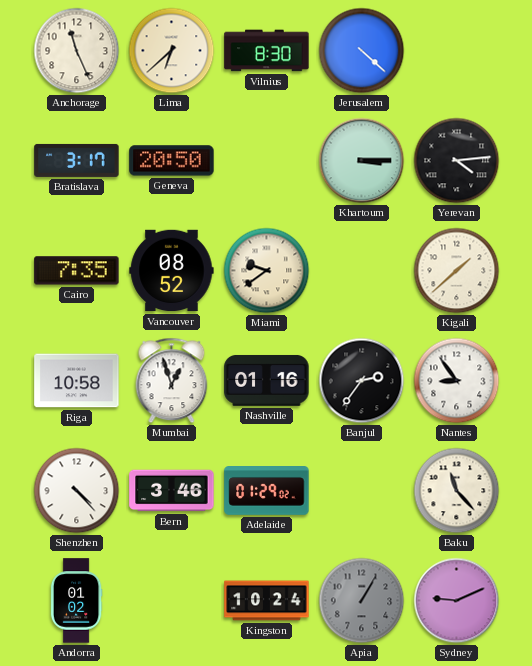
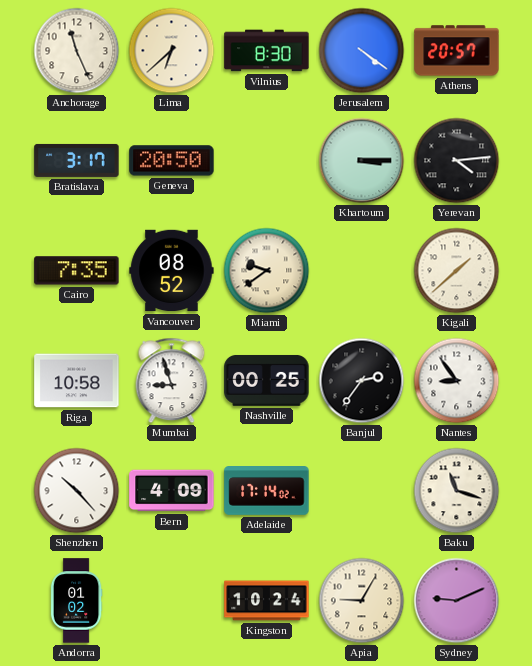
Jerusalem: 4:22 -> 4:21
Athens: none -> 20:57
Mumbai: 12:57 -> 8:57
Nashville: 01:16 -> 00:25
Shenzhen: 4:23 -> 10:23
Bern: 3:46 -> 4:09
Adelaide: 01:29 -> 17:14
Baku: 11:23 -> 11:18
Apia: 1:05 -> 9:05
Apia dial: grey -> cream
